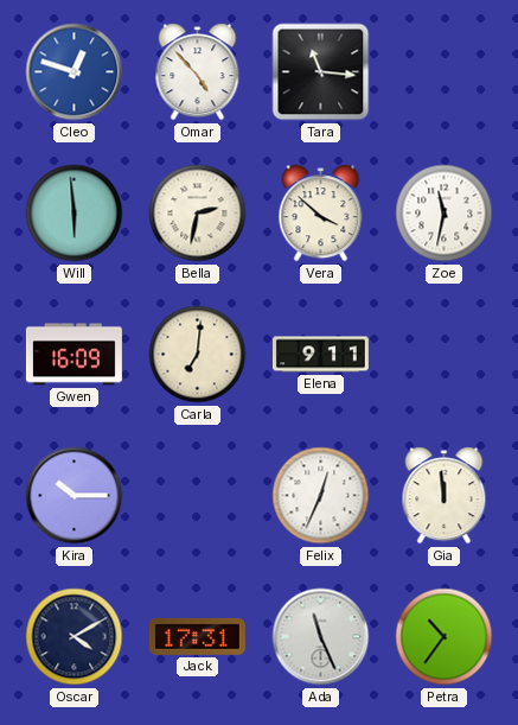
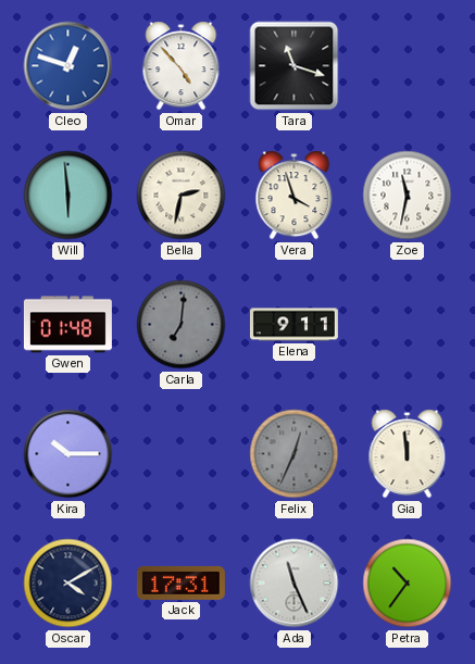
Tara: 11:16 -> 11:18
Vera: 3:52 -> 3:57
Gwen: 16:09 -> 01:48
Carla dial: cream -> grey
Felix dial: white -> grey
